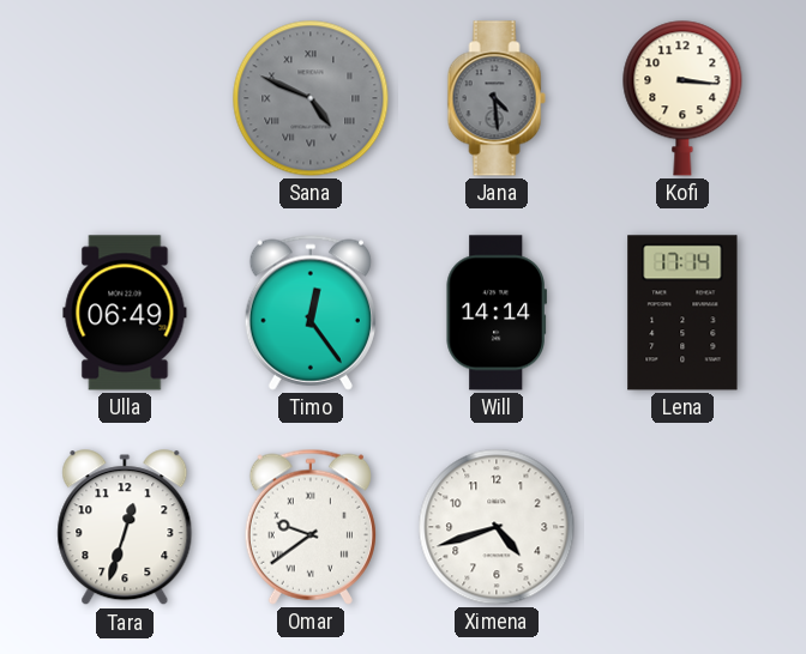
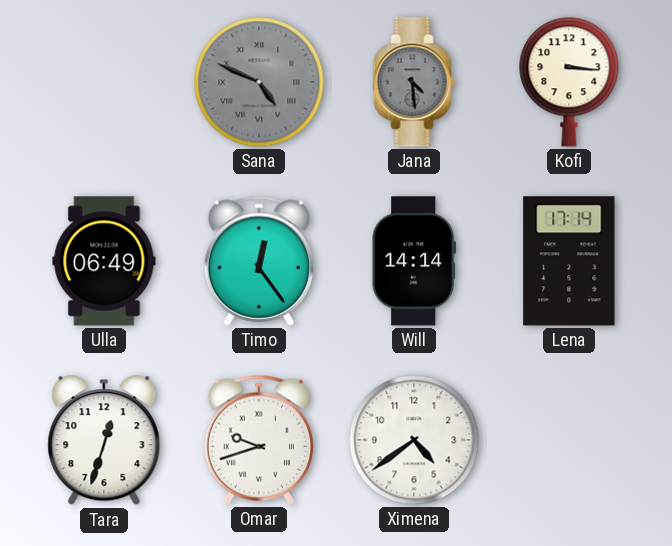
Omar: 9:39 -> 9:42
Ximena: 4:42 -> 4:39
